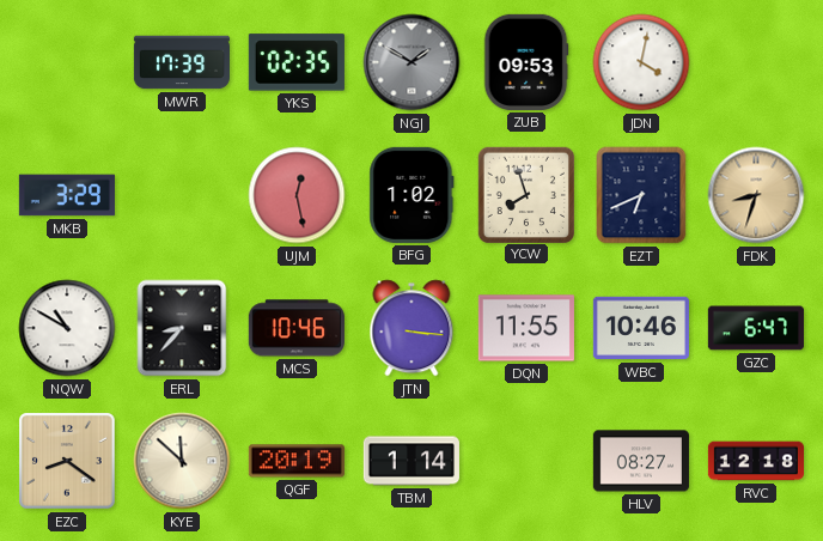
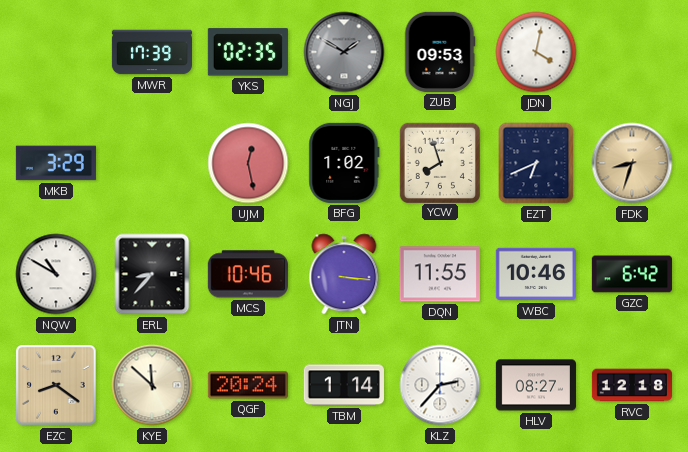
GZC: 6:47 -> 6:42
QGF: 20:19 -> 20:24
KLZ: none -> 2:37
